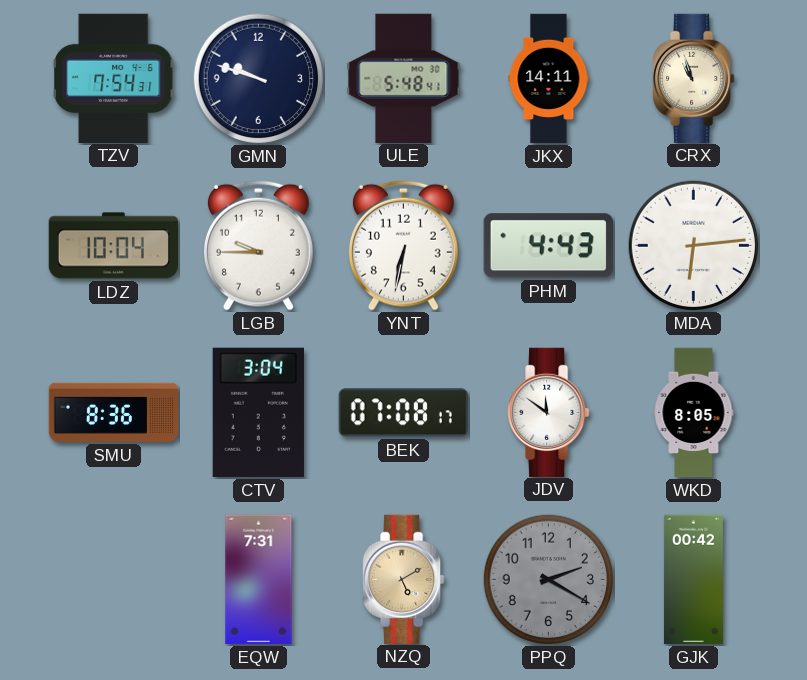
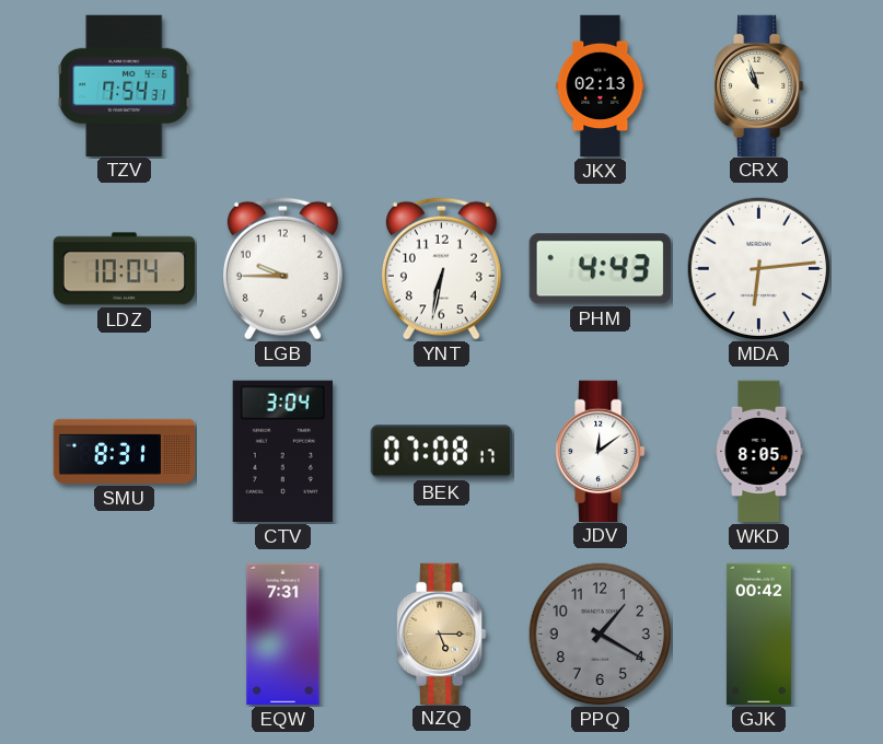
GMN: 9:48 -> none
ULE: 5:48 -> none
JKX: 14:11 -> 02:13
SMU: 8:36 -> 8:31
JDV: 11:51 -> 12:09
NZQ: 5:10 -> 5:15
PPQ: 2:20 -> 1:20
